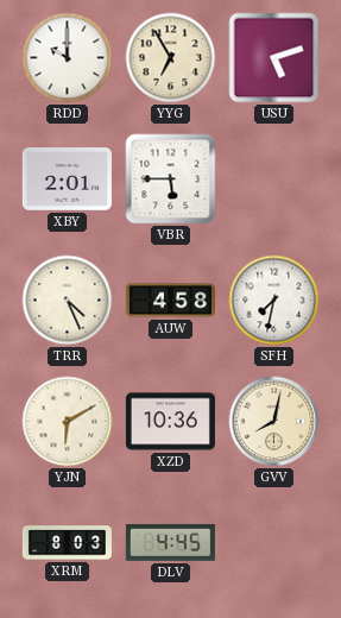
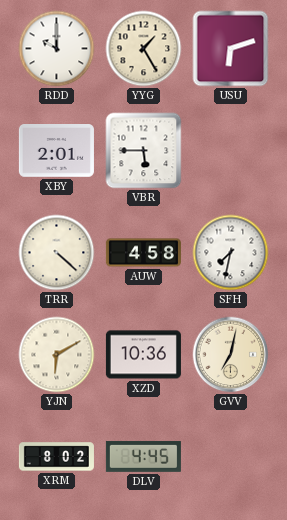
YYG: 6:55 -> 1:25
USU: 5:12 -> 6:12
TRR: 4:26 -> 4:22
GVV: 8:02 -> 7:02
XRM: 8:03 -> 8:02
